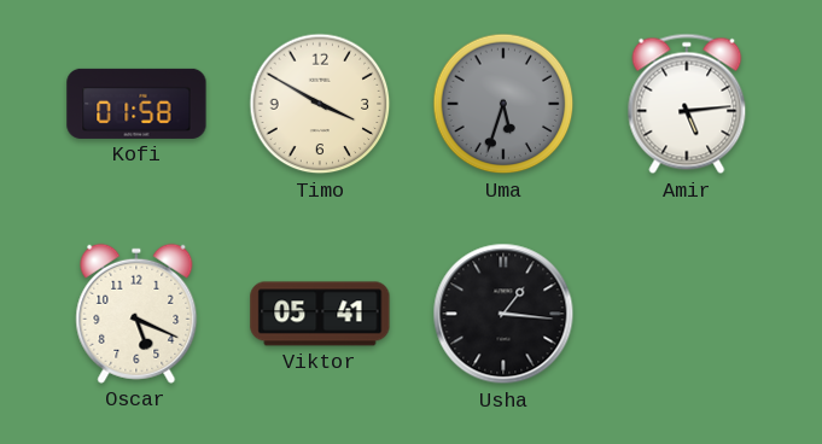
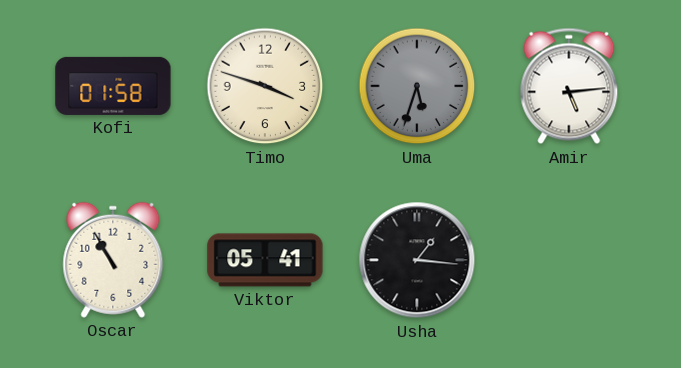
Timo: 3:50 -> 3:48
Oscar: 5:19 -> 10:55
